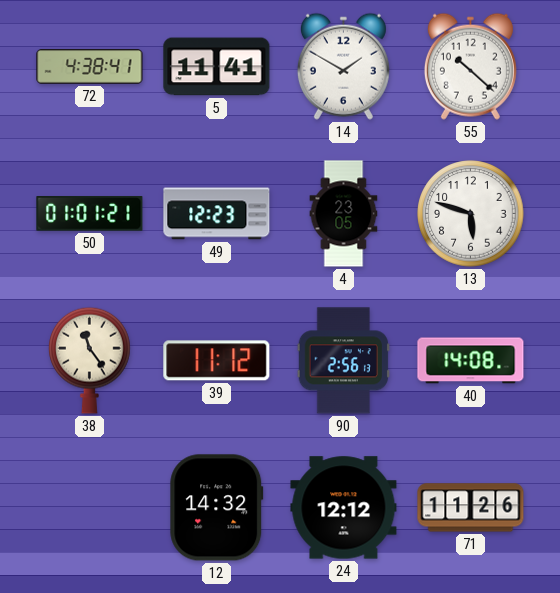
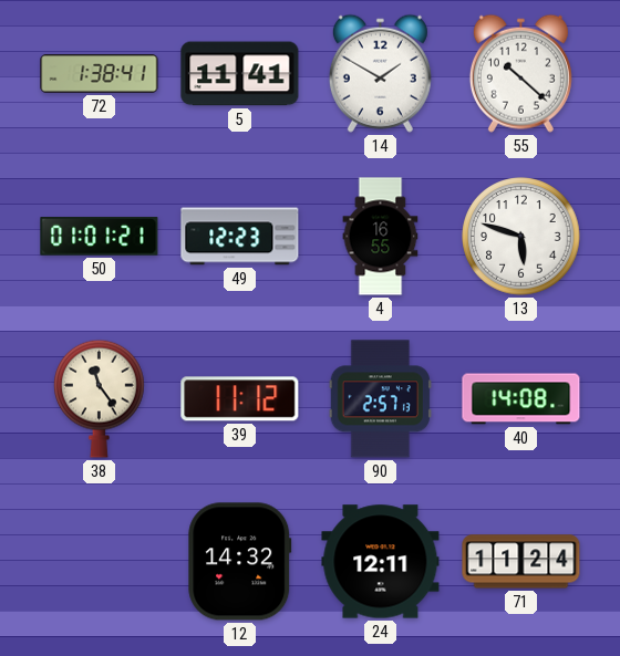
72: 4:38 -> 1:38
4: 23:05 -> 16:55
90: 2:56 -> 2:57
24: 12:12 -> 12:11
71: 11:26 -> 11:24
